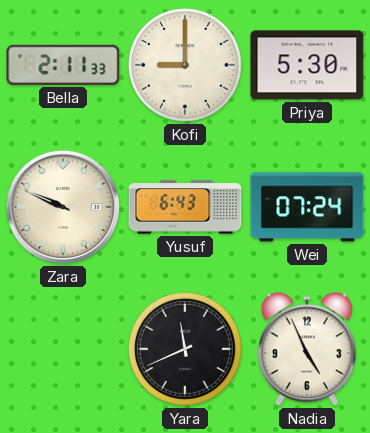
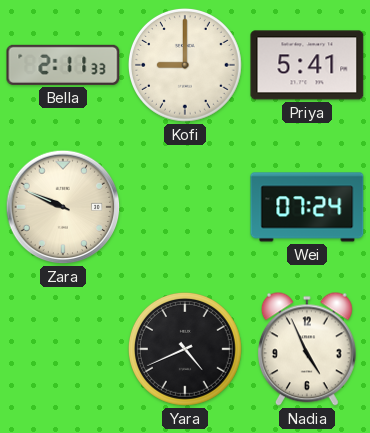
Priya: 5:30 -> 5:41
Yusuf: 6:43 -> none
Yara: 11:41 -> 4:41
